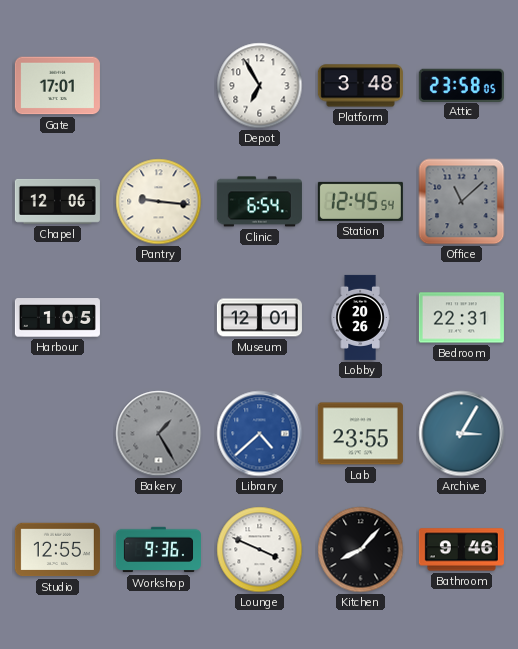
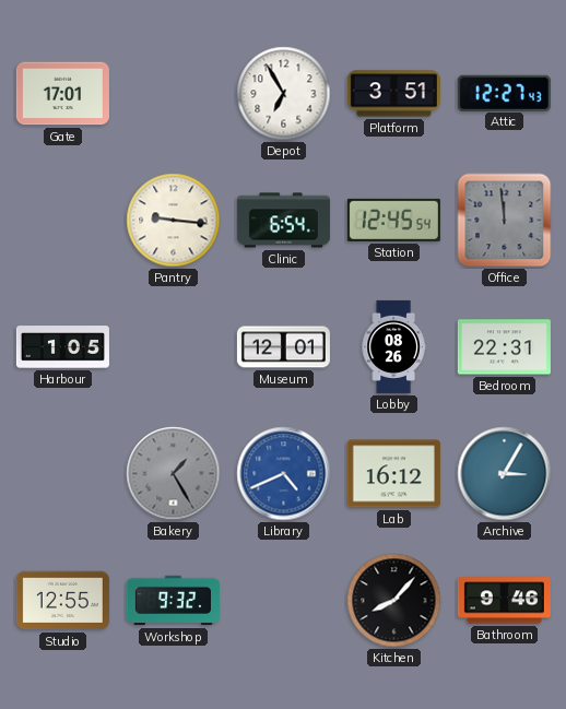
Platform: 3:48 -> 3:51
Attic: 23:58 -> 12:27
Chapel: 12:06 -> none
Office: 11:08 -> 11:59
Lobby: 20:26 -> 08:26
Library: 4:38 -> 4:41
Lab: 23:55 -> 16:12
Workshop: 9:36 -> 9:32
Lounge: 3:49 -> none
